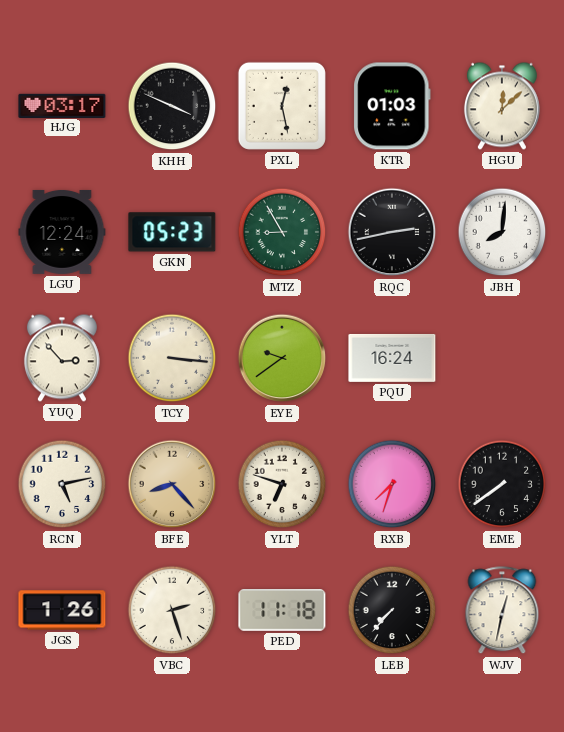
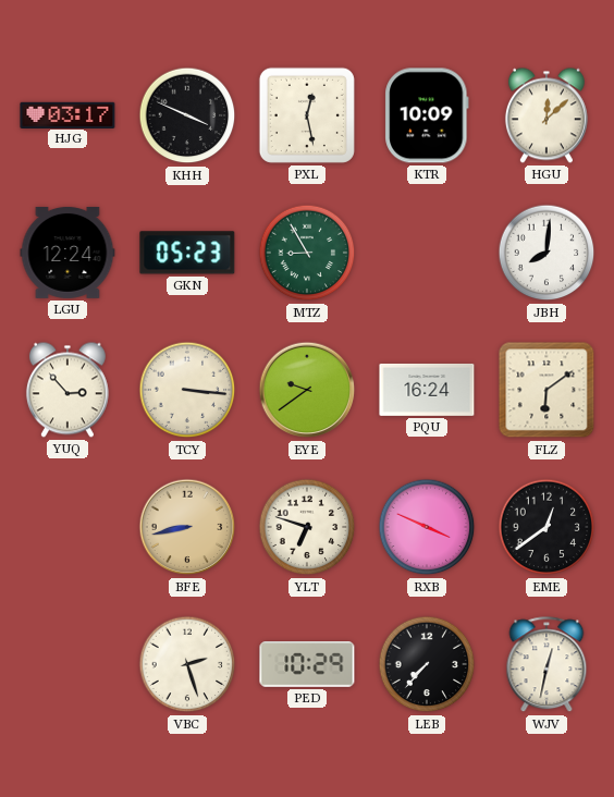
KTR: 01:03 -> 10:09
RQC: 2:43 -> none
FLZ: none -> 6:09
RCN: 5:13 -> none
BFE: 8:23 -> 8:43
RXB: 7:33 -> 3:49
EME: 7:39 -> 12:39
JGS: 1:26 -> none
PED: 11:18 -> 10:29
